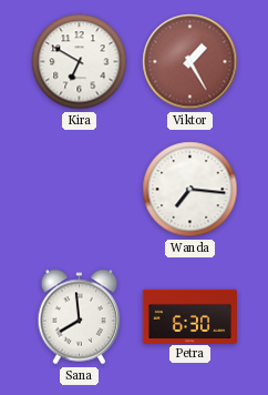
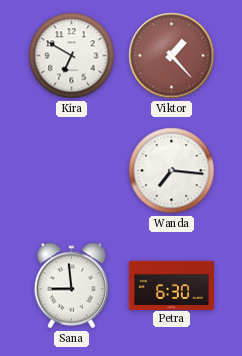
Viktor: 1:25 -> 1:23
Sana: 7:59 -> 8:59
